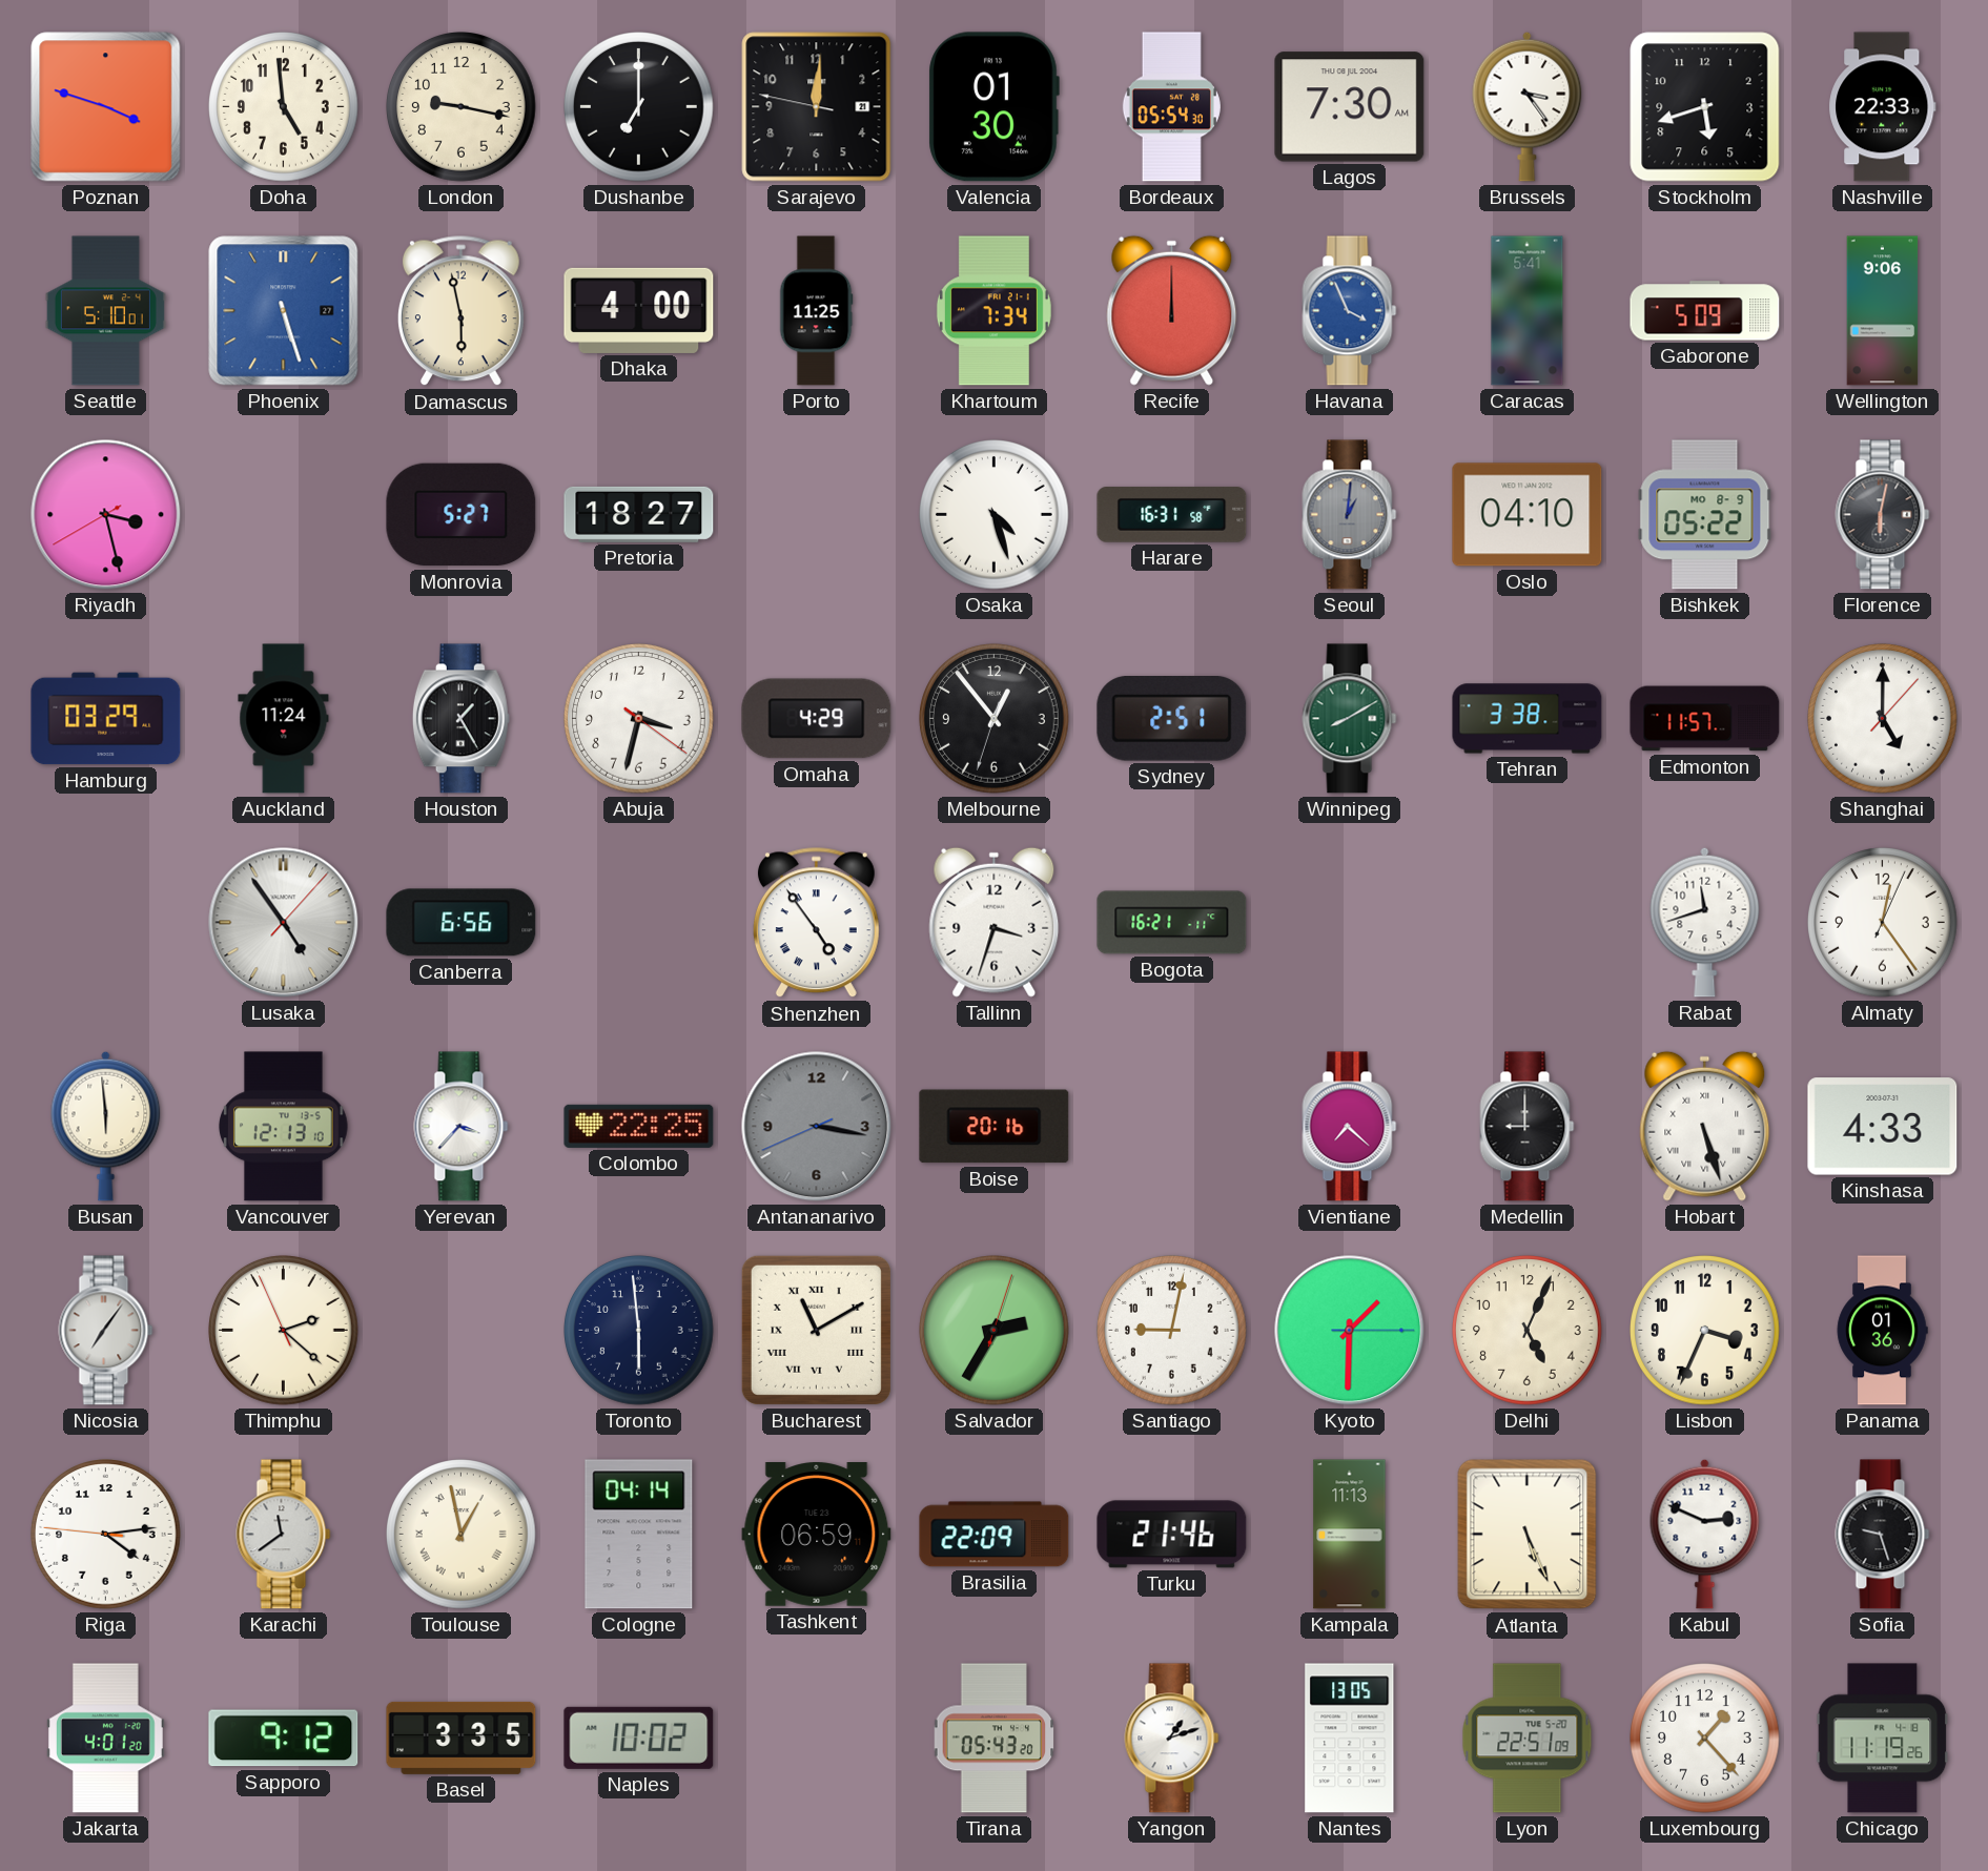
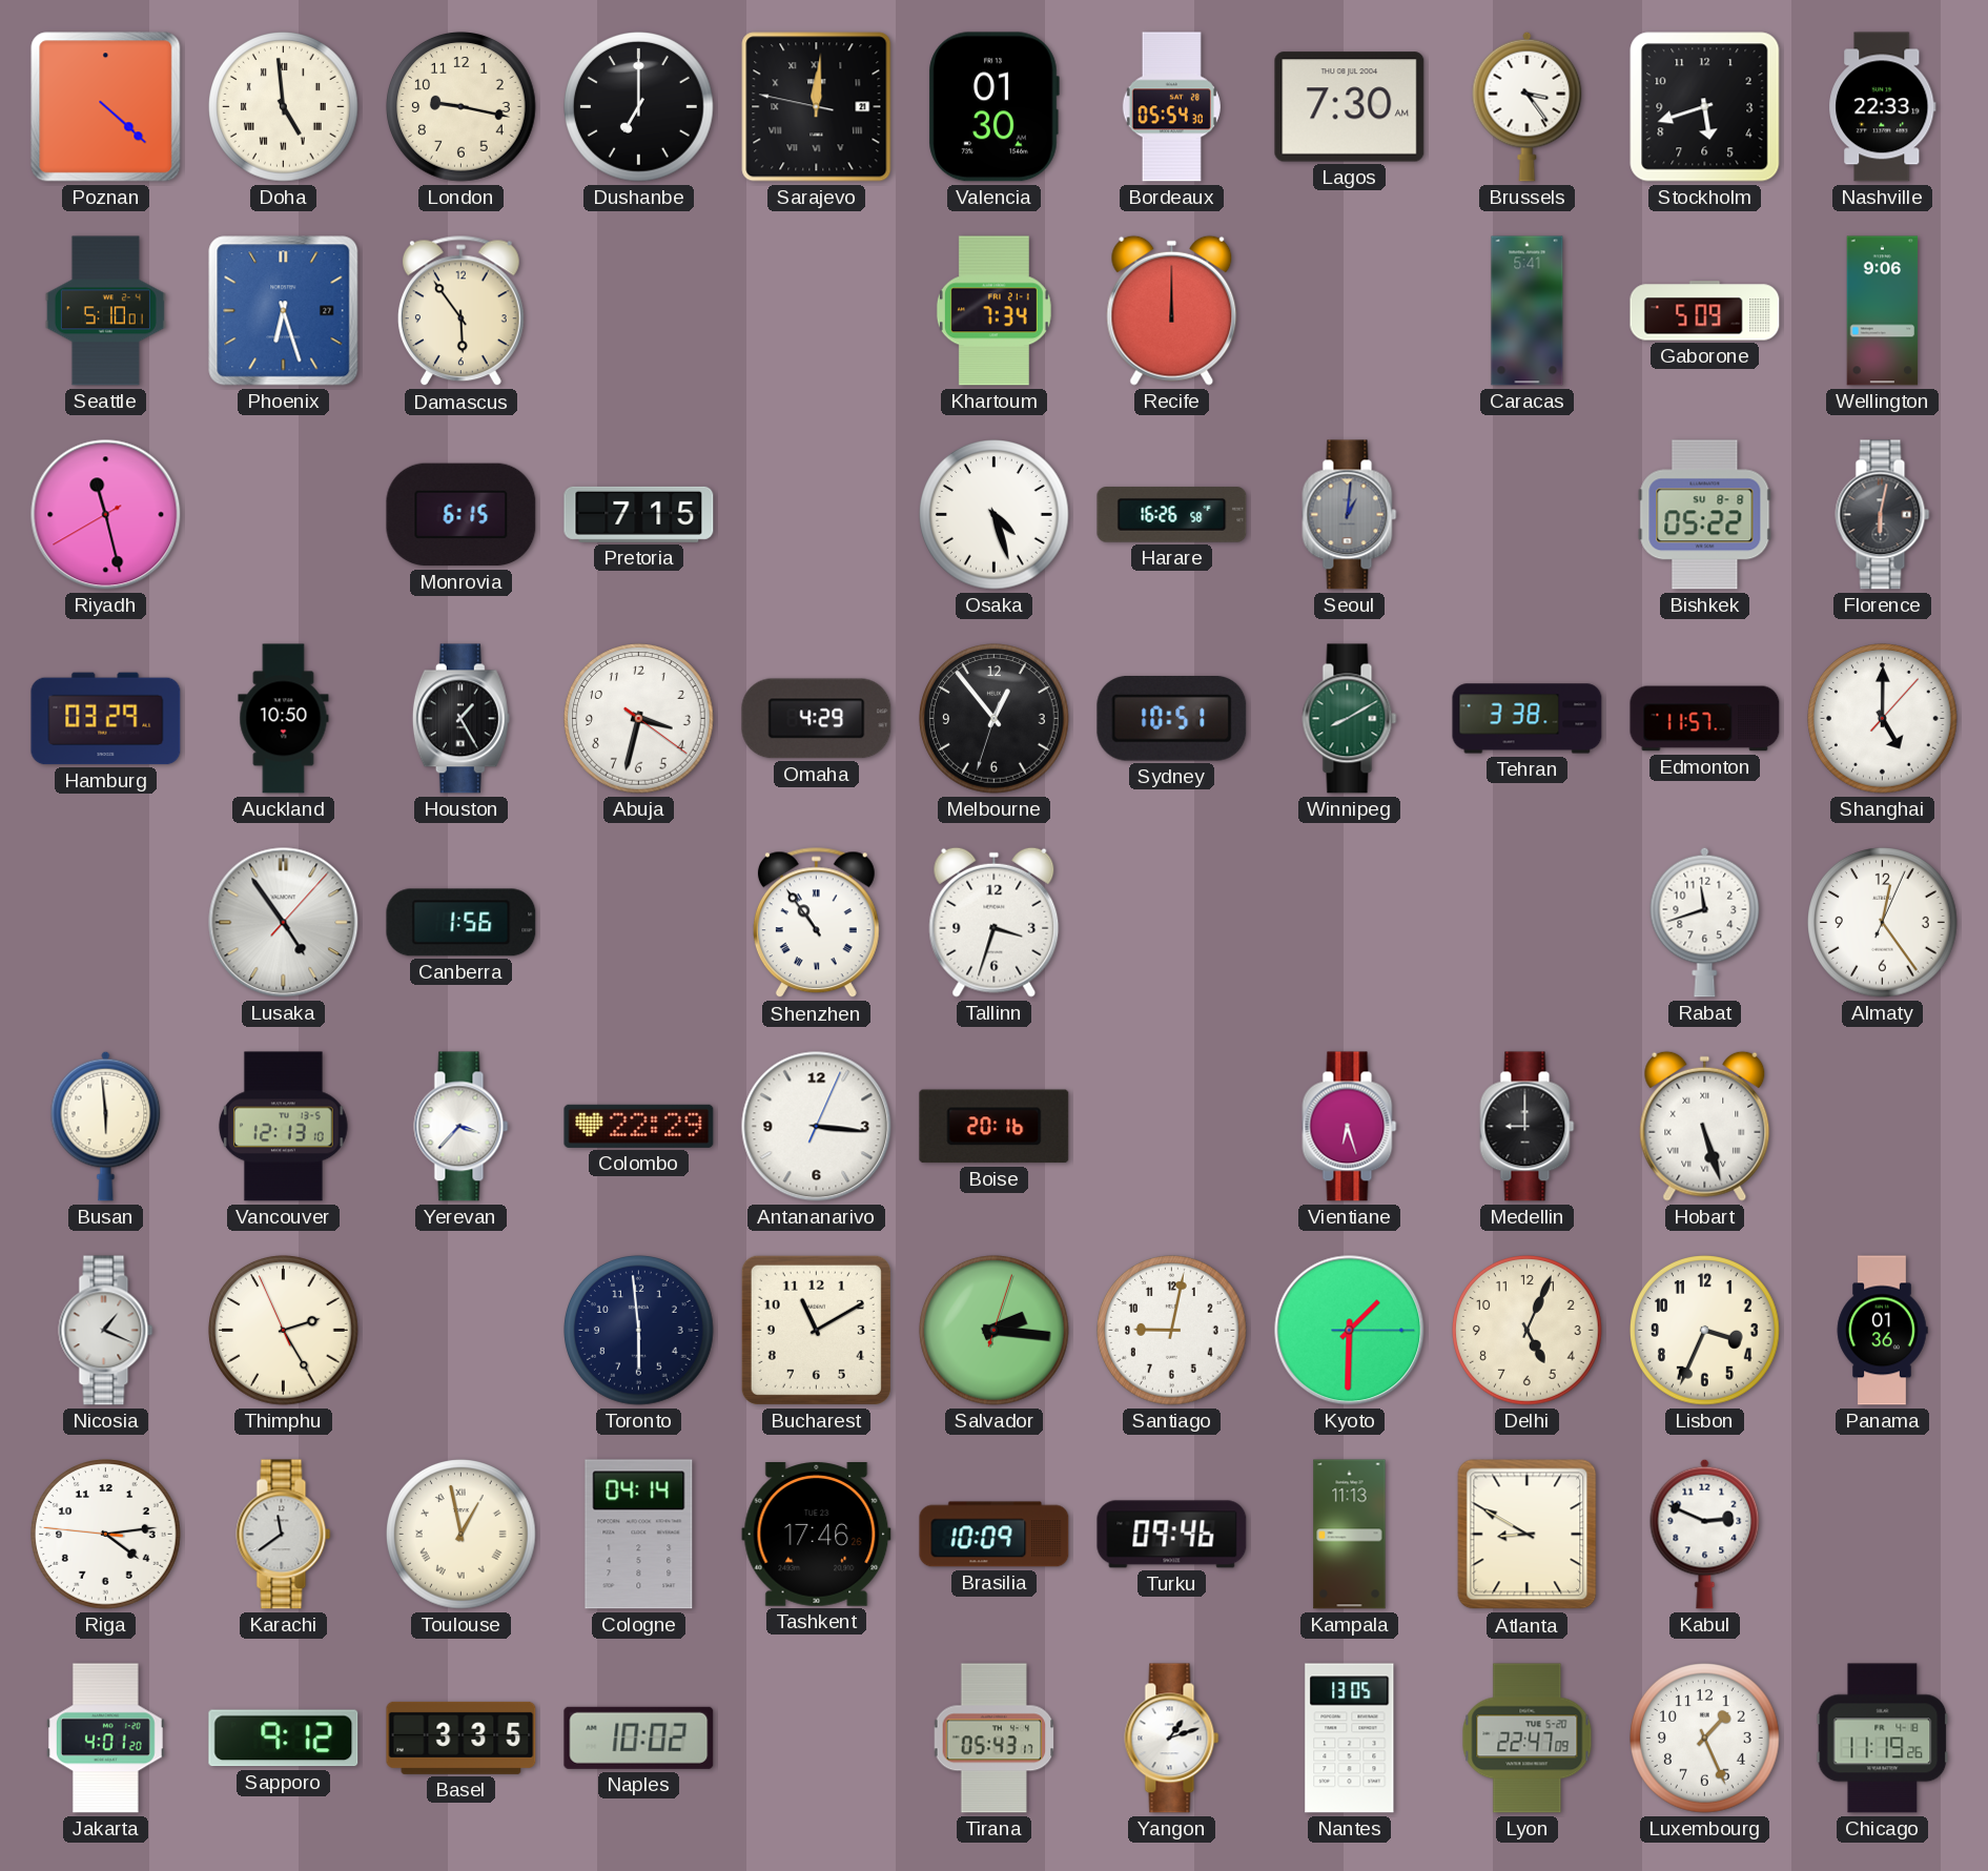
Poznan: 3:48 -> 4:22
Doha numerals: Arabic -> Roman
Sarajevo numerals: Arabic -> Roman
Phoenix: 5:27 -> 6:27
Damascus: 5:58 -> 5:54
Dhaka: 4:00 -> none
Porto: 11:25 -> none
Havana: 3:56 -> none
Riyadh: 3:27 -> 11:27
Monrovia: 5:27 -> 6:15
Pretoria: 18:27 -> 7:15
Harare: 16:31 -> 16:26
Oslo: 04:10 -> none
Bishkek date: MO 8-9 -> SU 8-8
Auckland: 11:24 -> 10:50
Sydney: 2:51 -> 10:51
Canberra: 6:56 -> 1:56
Shenzhen: 4:54 -> 10:54
Bogota: 16:21 -> none
Colombo: 22:25 -> 22:29
Antananarivo: 3:16:41 -> 3:16:04
Antananarivo dial: grey -> white
Vientiane: 7:22 -> 6:27
Kinshasa: 4:33 -> none
Nicosia: 7:06 -> 1:19
Thimphu: 2:21 -> 2:24
Bucharest numerals: Roman -> Arabic
Salvador: 2:35 -> 2:16
Tashkent: 06:59 -> 17:46
Brasilia: 22:09 -> 10:09
Turku: 21:46 -> 09:46
Atlanta: 5:26 -> 8:50
Sofia: 9:27 -> none
Tirana: 05:43:20 -> 05:43:17
Lyon: 22:51 -> 22:47
Luxembourg: 1:23 -> 1:26
